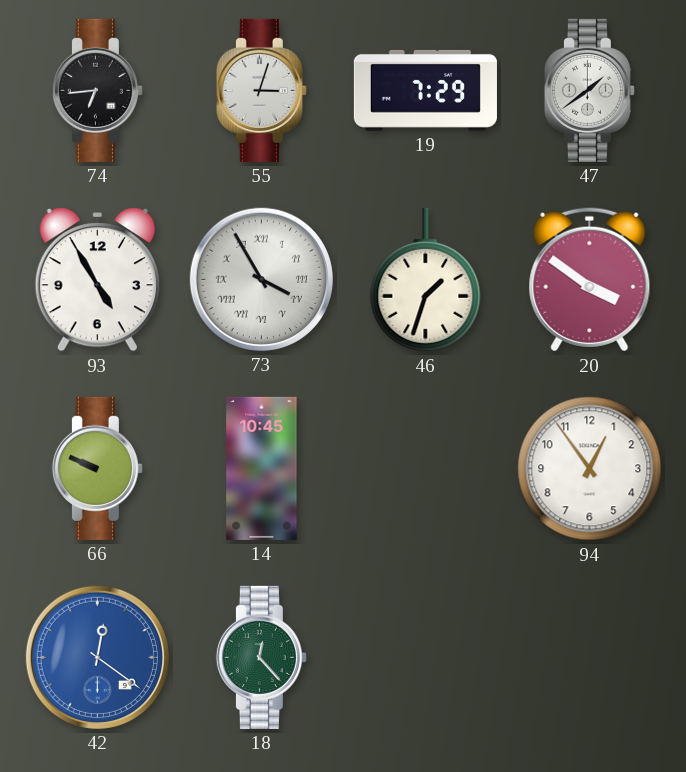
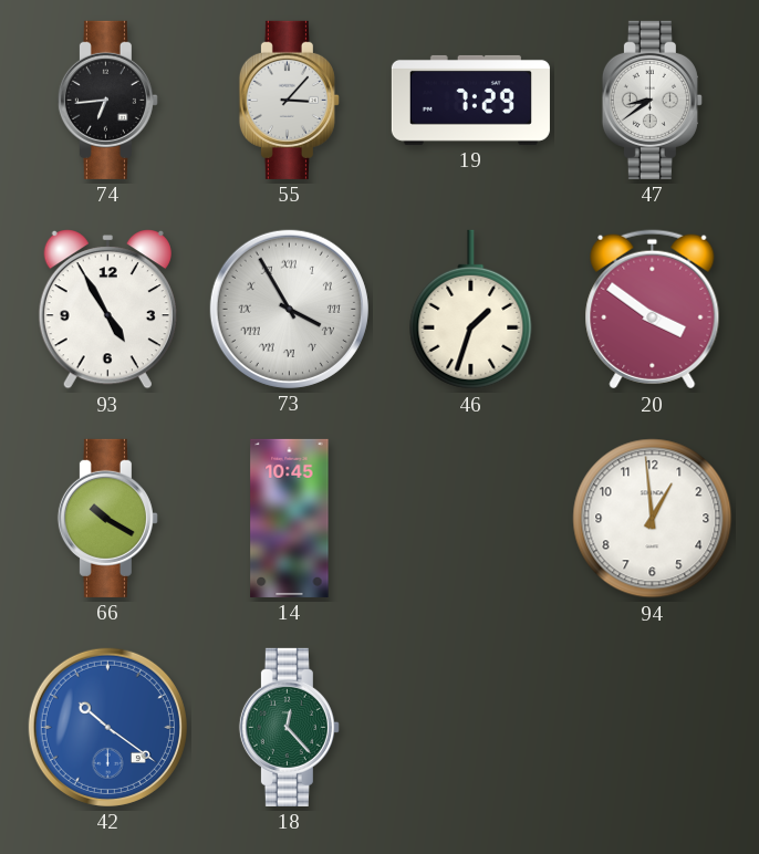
55: 3:03 -> 3:07
47: 1:39 -> 8:39
66: 9:49 -> 10:20
94: 12:54 -> 12:59
42: 12:21 -> 10:21
